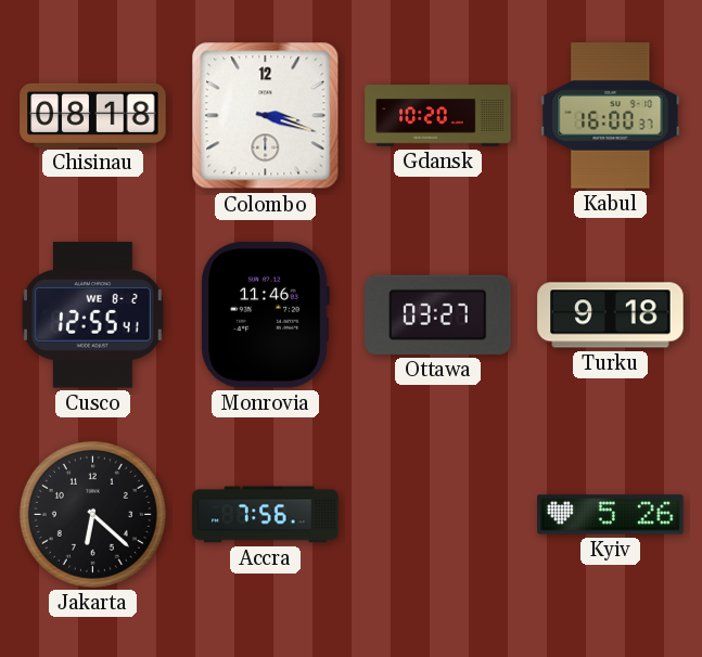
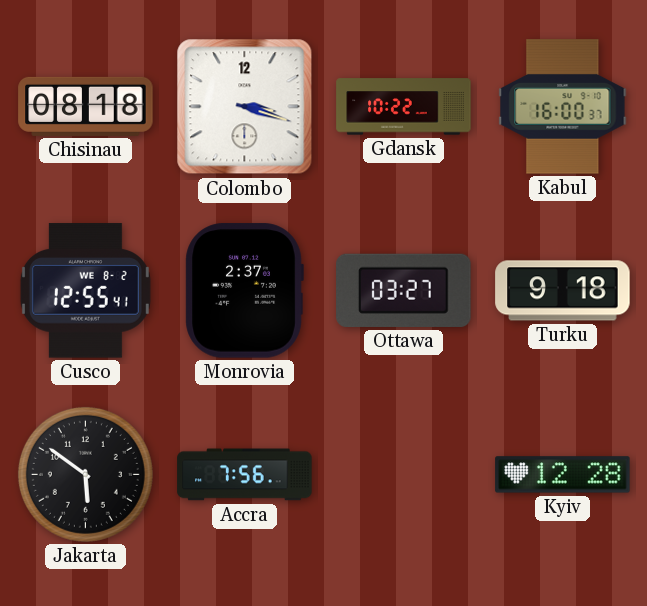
Gdansk: 10:20 -> 10:22
Monrovia: 11:46 -> 2:37
Jakarta: 6:22 -> 5:51
Kyiv: 5:26 -> 12:28
